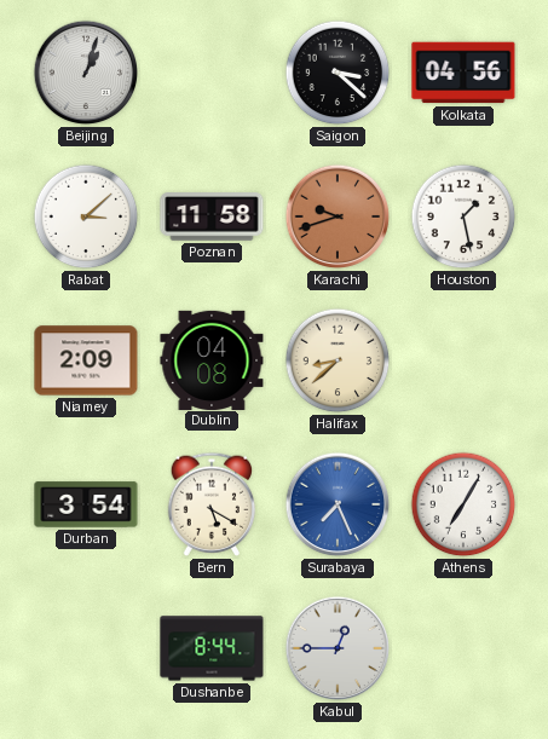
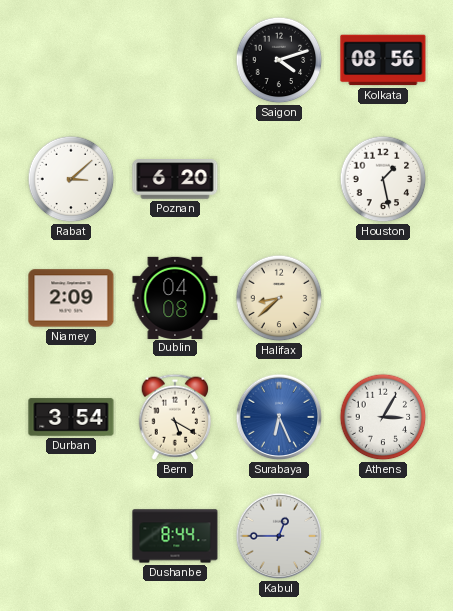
Beijing: 1:03 -> none
Saigon: 3:22 -> 4:12
Kolkata: 04:56 -> 08:56
Poznan: 11:58 -> 6:20
Karachi: 9:42 -> none
Surabaya: 7:26 -> 6:26
Athens: 7:05 -> 3:05
